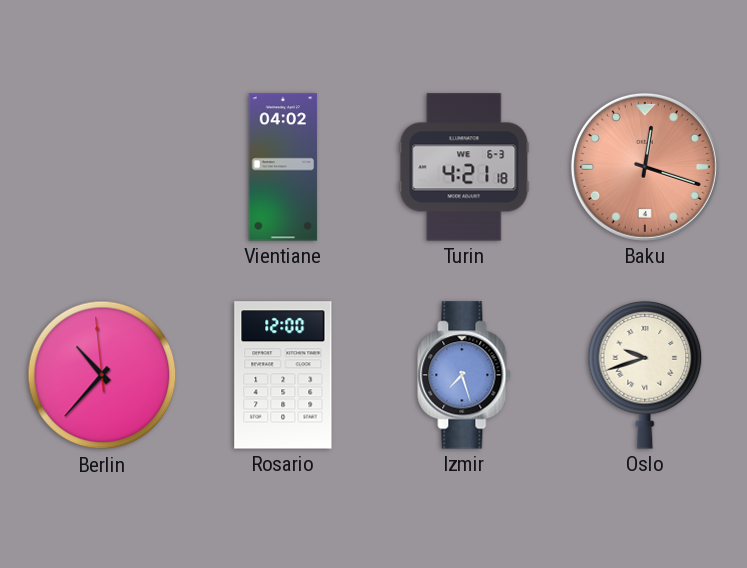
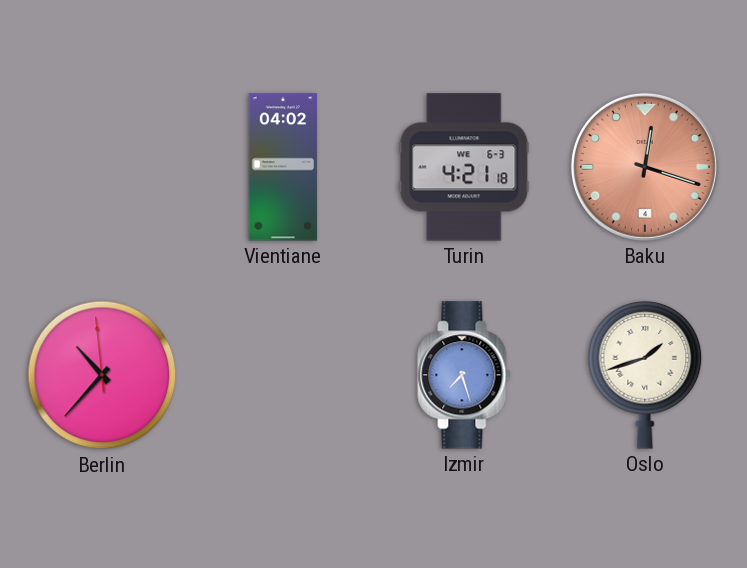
Rosario: 12:00 -> none
Oslo: 9:42 -> 1:42
